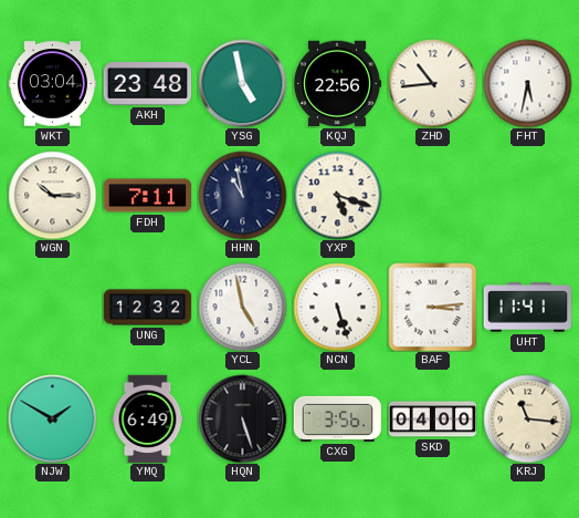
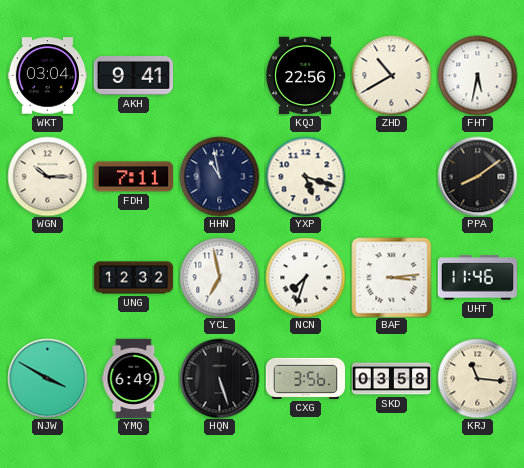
AKH: 23:48 -> 9:41
YSG: 4:58 -> none
ZHD: 10:44 -> 10:40
PPA: none -> 8:09
YCL: 4:58 -> 6:58
NCN: 5:27 -> 7:33
UHT: 11:41 -> 11:46
NJW: 1:50 -> 3:50
SKD: 04:00 -> 03:58
